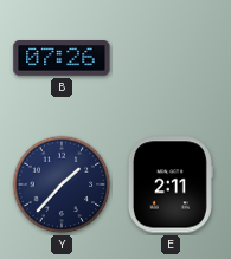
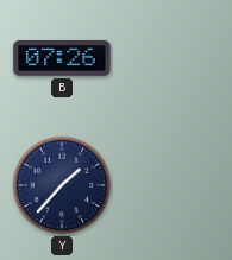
E: 2:11 -> none
